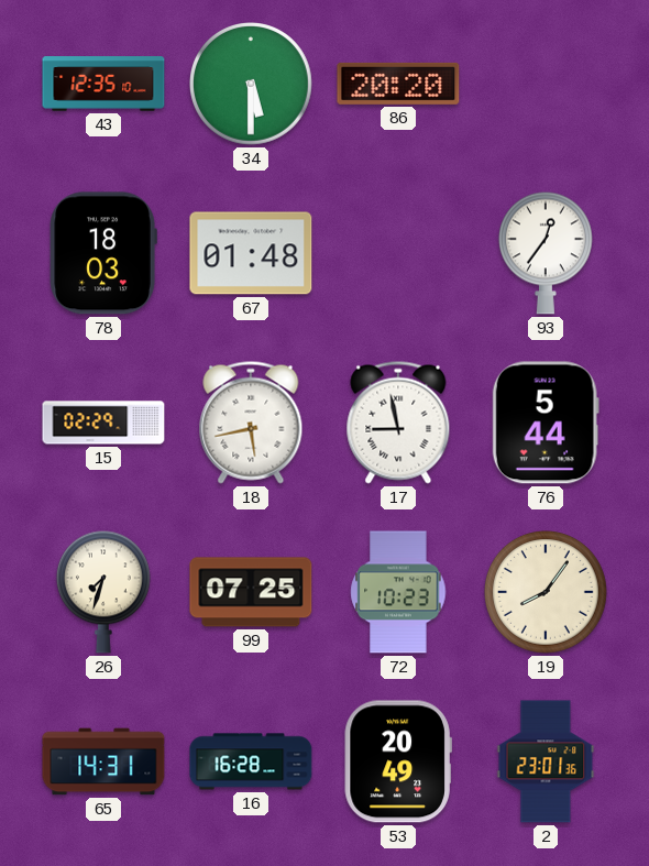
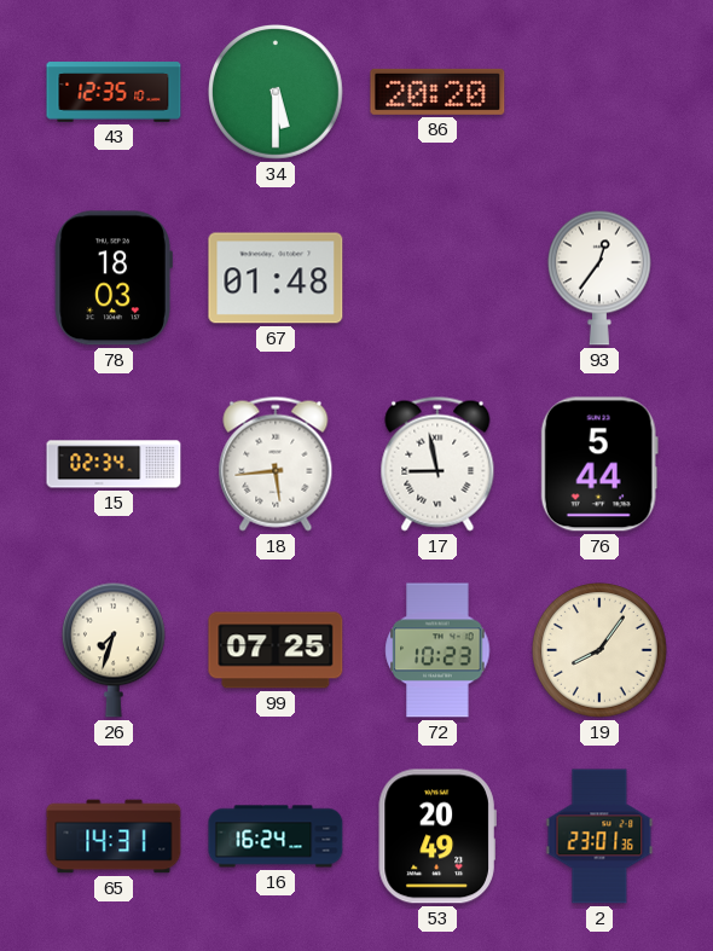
15: 02:29 -> 02:34
18: 5:43 -> 5:44
16: 16:28 -> 16:24
